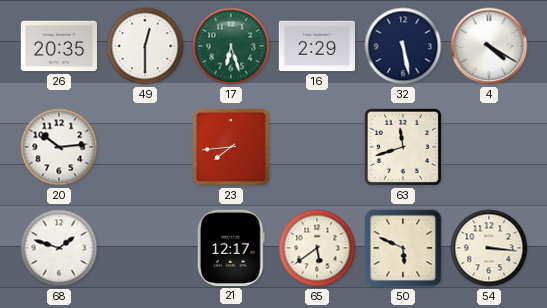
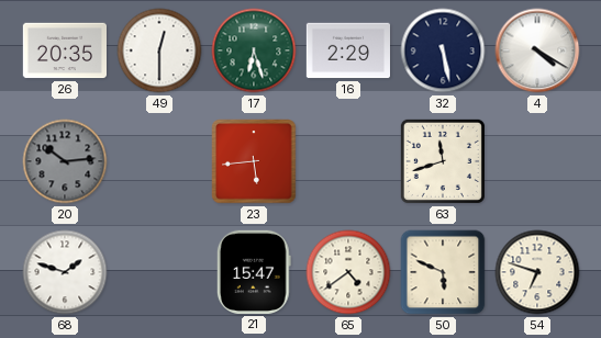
20 dial: white -> grey
23: 7:44 -> 5:44
21: 12:17 -> 15:47
65: 5:39 -> 4:39
54: 3:16 -> 6:48
